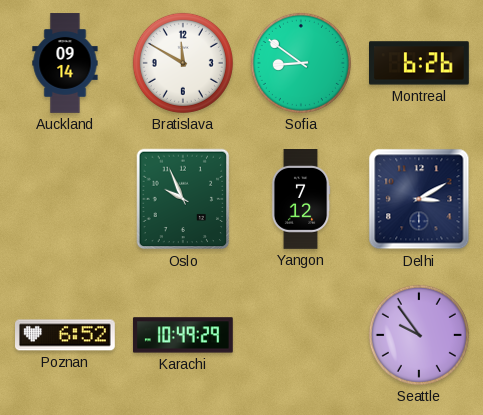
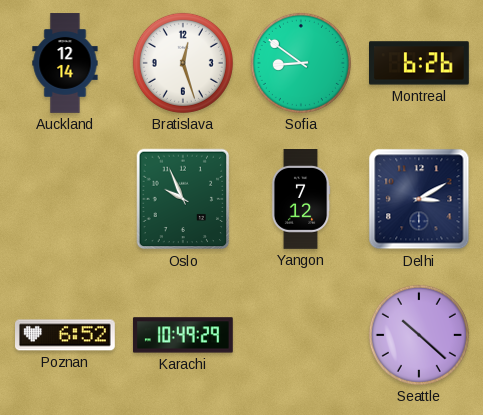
Auckland: 09:14 -> 12:14
Bratislava: 11:50 -> 12:27
Seattle: 9:54 -> 10:22
